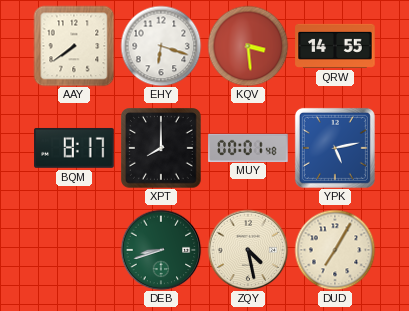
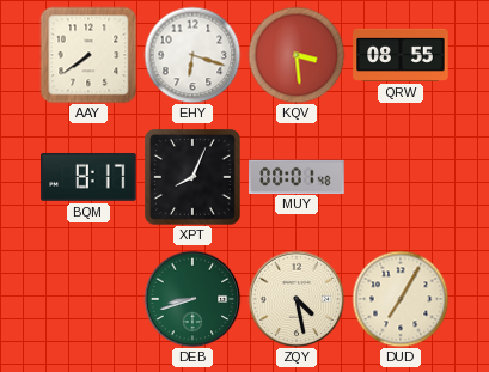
QRW: 14:55 -> 08:55
XPT: 8:00 -> 8:04
YPK: 5:13 -> none
